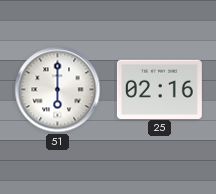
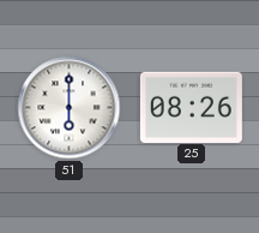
25: 02:16 -> 08:26
